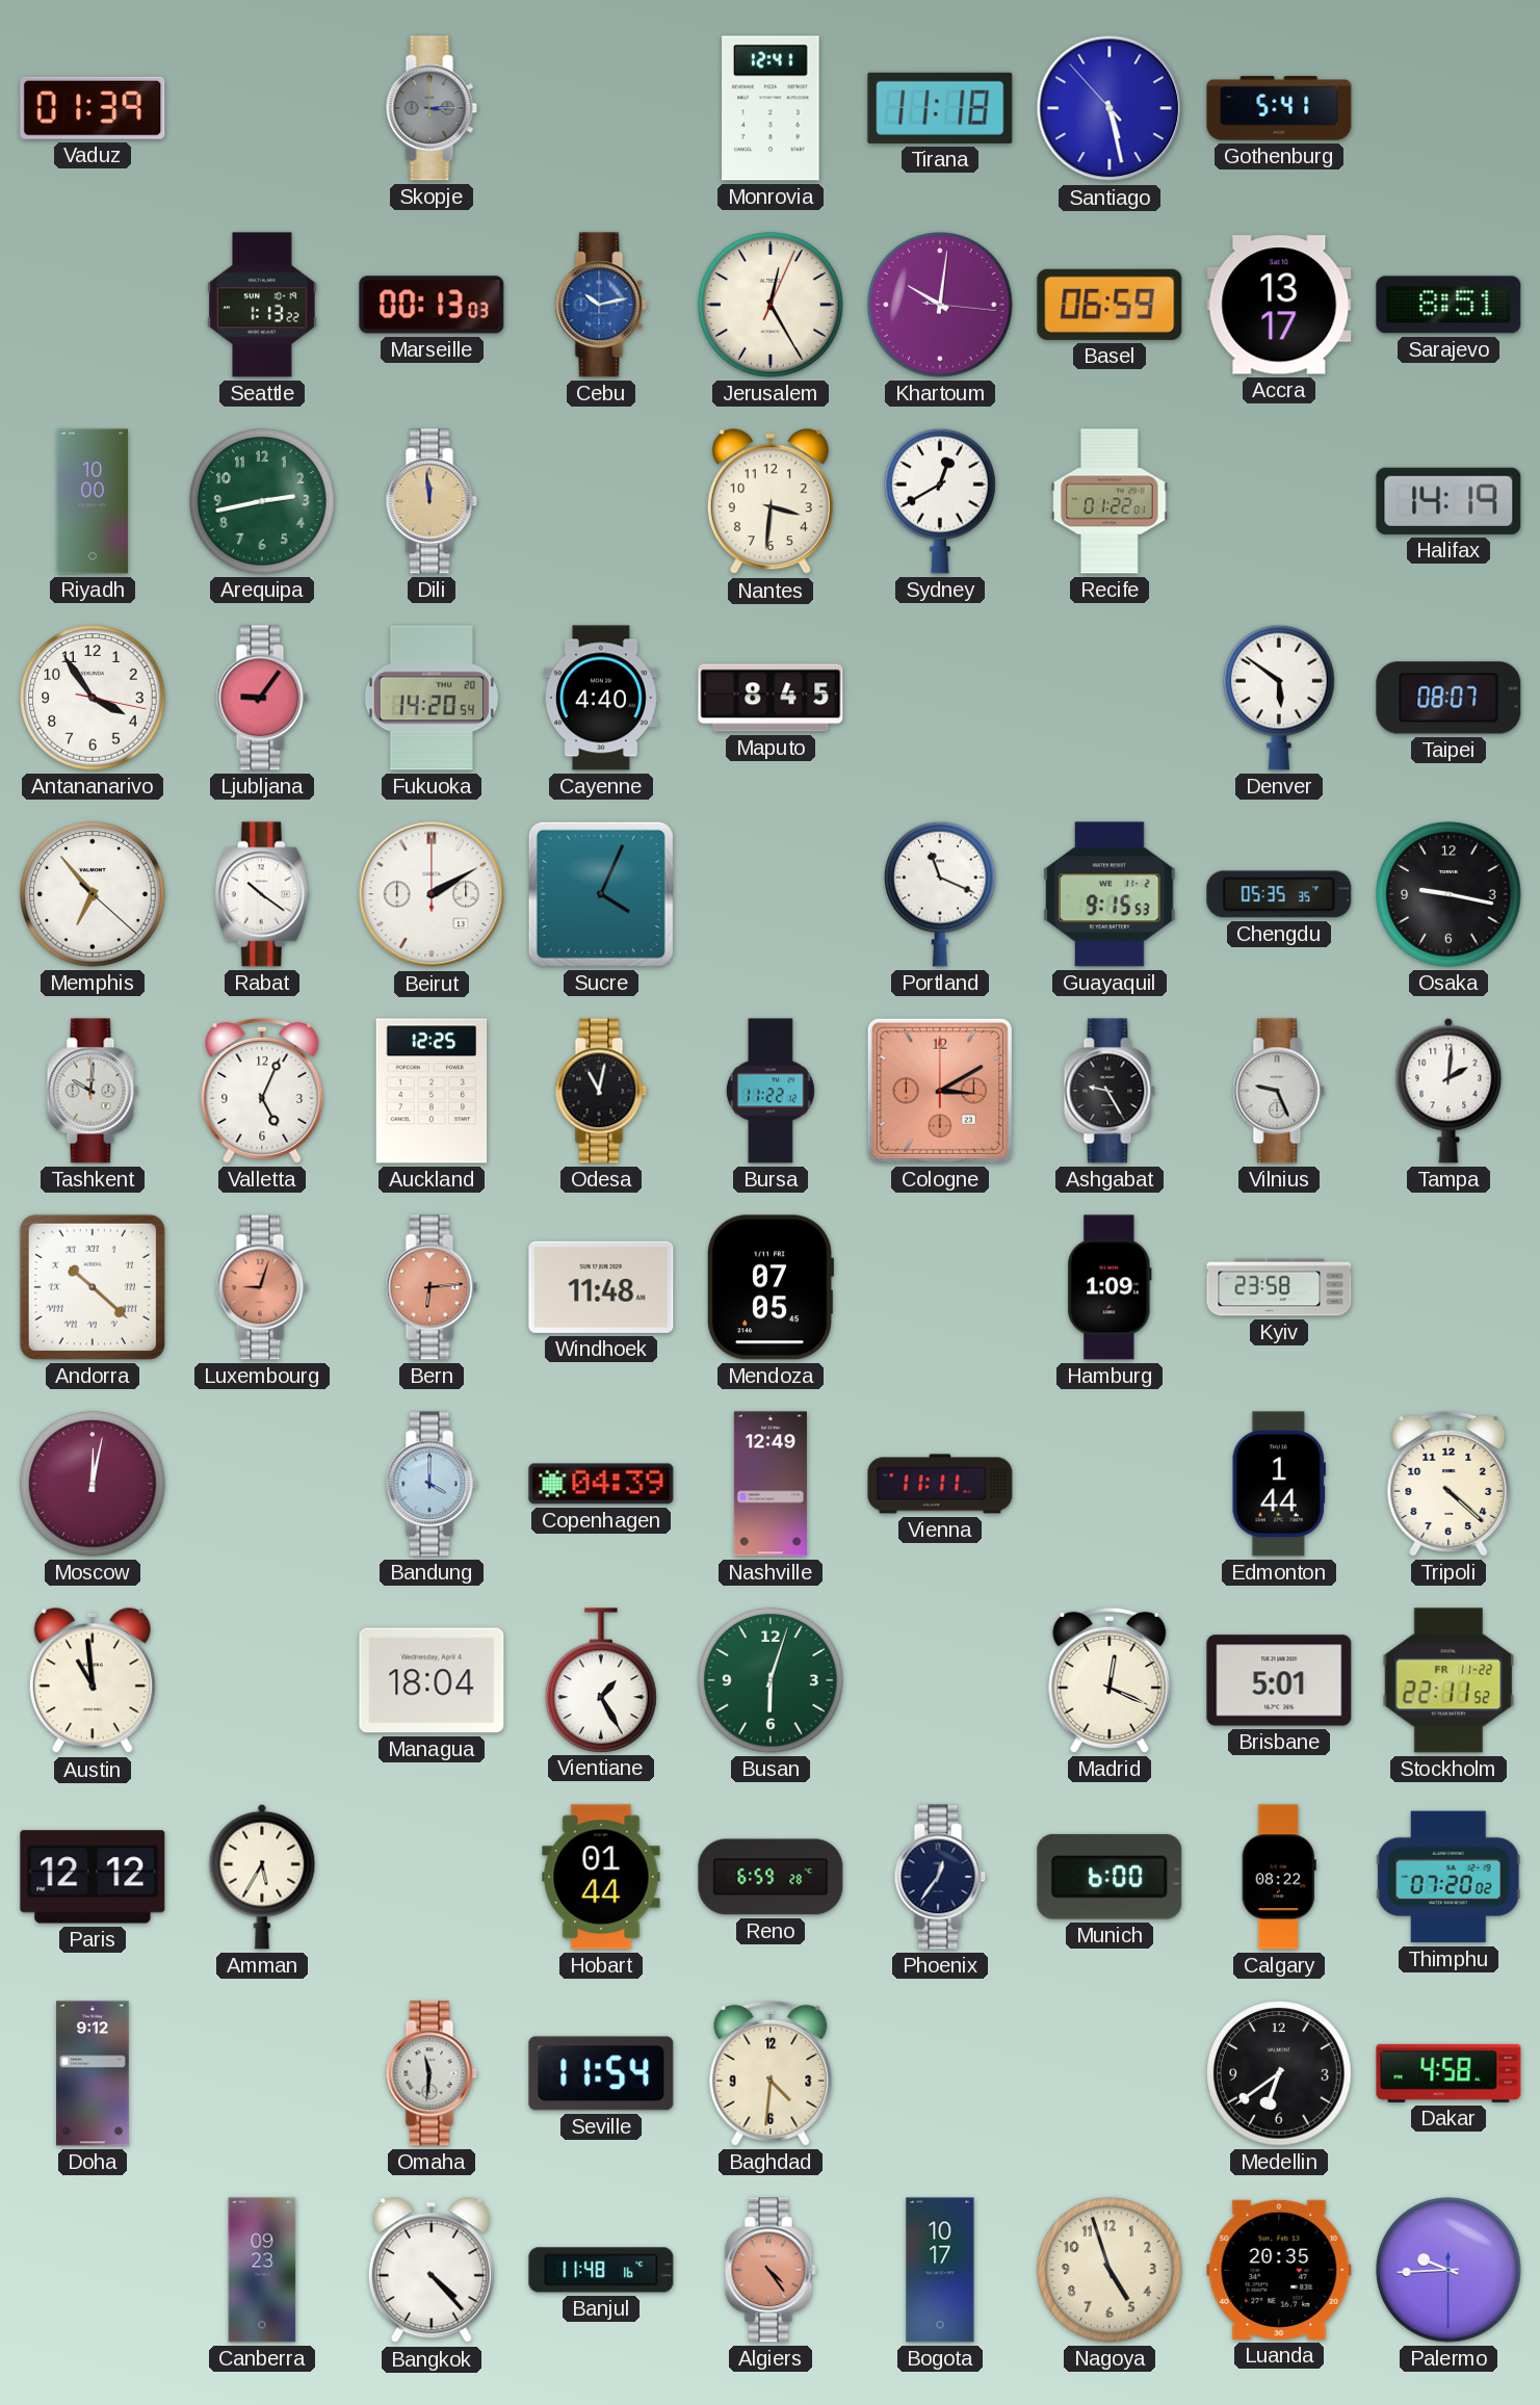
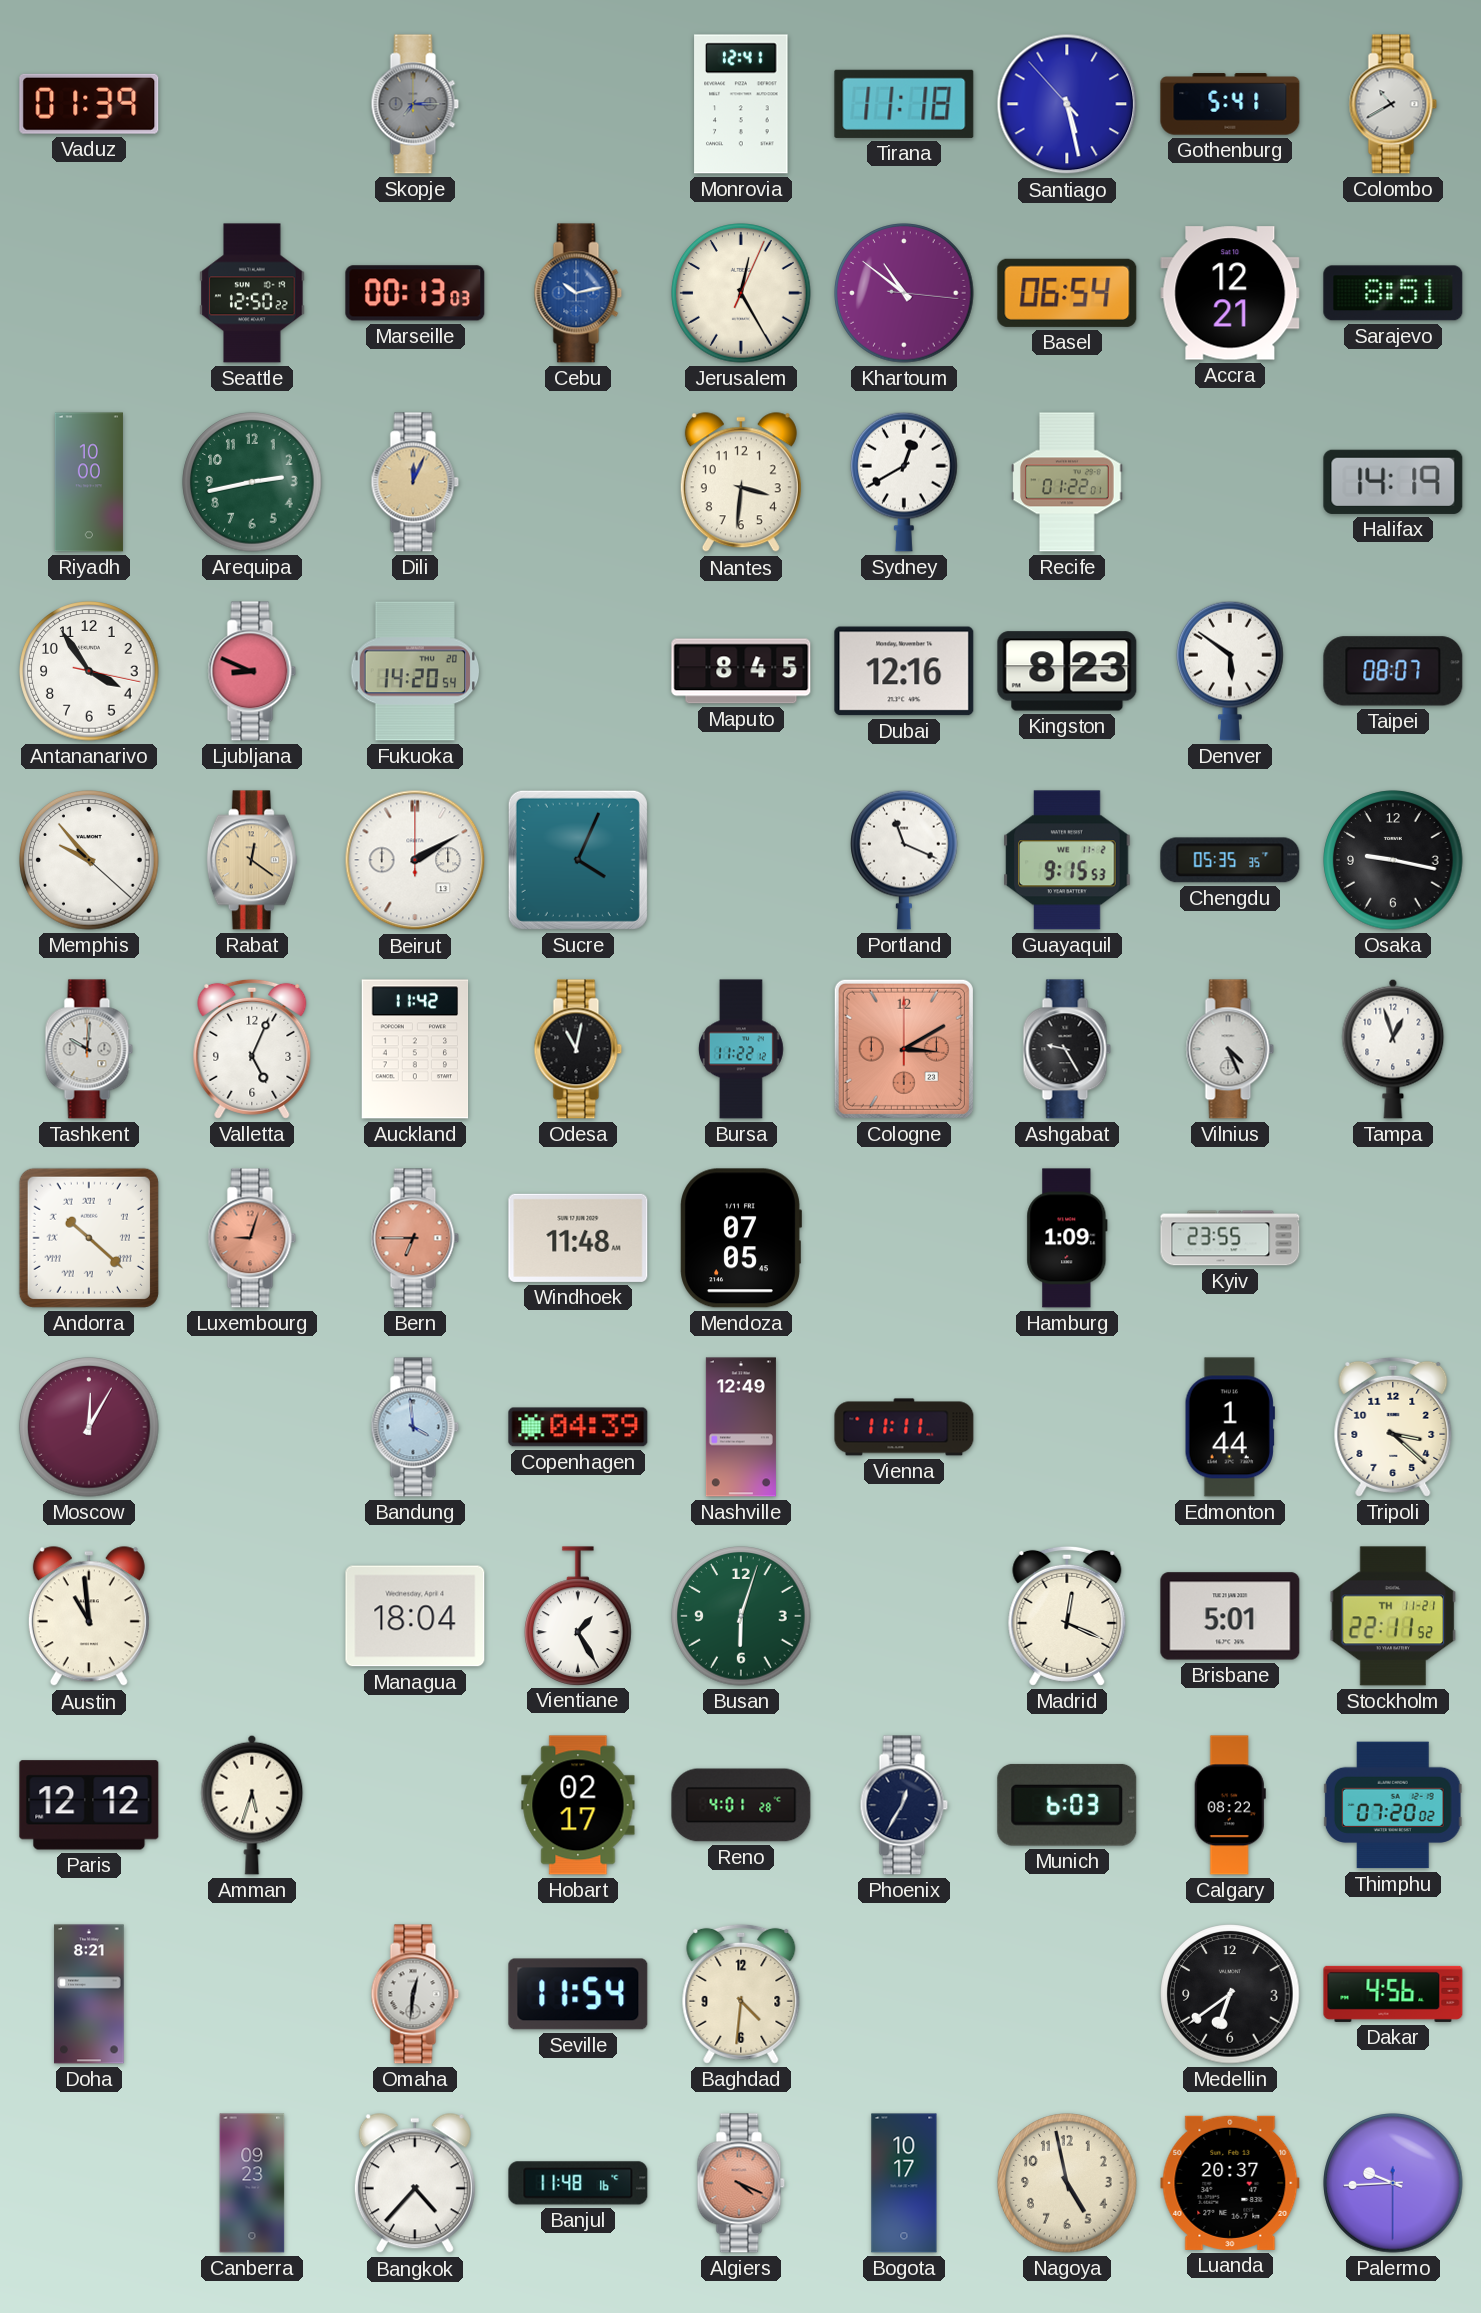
Skopje: 3:15 -> 7:15
Colombo: none -> 10:40
Seattle: 1:13 -> 12:50
Khartoum: 10:01 -> 10:51
Basel: 06:59 -> 06:54
Accra: 13:17 -> 12:21
Dili: 11:59 -> 12:04
Ljubljana: 9:06 -> 8:49
Cayenne: 4:40 -> none
Dubai: none -> 12:16
Kingston: none -> 8:23
Memphis: 6:53 -> 9:53
Rabat: 10:21 -> 12:21
Rabat dial: white -> champagne
Auckland: 12:25 -> 11:42
Vilnius: 9:26 -> 4:26
Tampa: 2:01 -> 12:57
Bern: 6:14 -> 6:45
Kyiv: 23:58 -> 23:55
Moscow: 12:02 -> 12:05
Bandung: 4:00 -> 3:59
Tripoli: 4:22 -> 3:22
Stockholm date: FR 11-22 -> TH 11-21
Amman: 5:35 -> 5:33
Hobart: 01:44 -> 02:17
Reno: 6:59 -> 4:01
Phoenix: 12:36 -> 12:35
Munich: 6:00 -> 6:03
Doha: 9:12 -> 8:21
Omaha: 11:31 -> 12:31
Dakar: 4:58 -> 4:56
Bangkok: 4:23 -> 4:37
Algiers: 4:24 -> 4:19
Nagoya: 4:57 -> 4:58
Luanda: 20:35 -> 20:37
